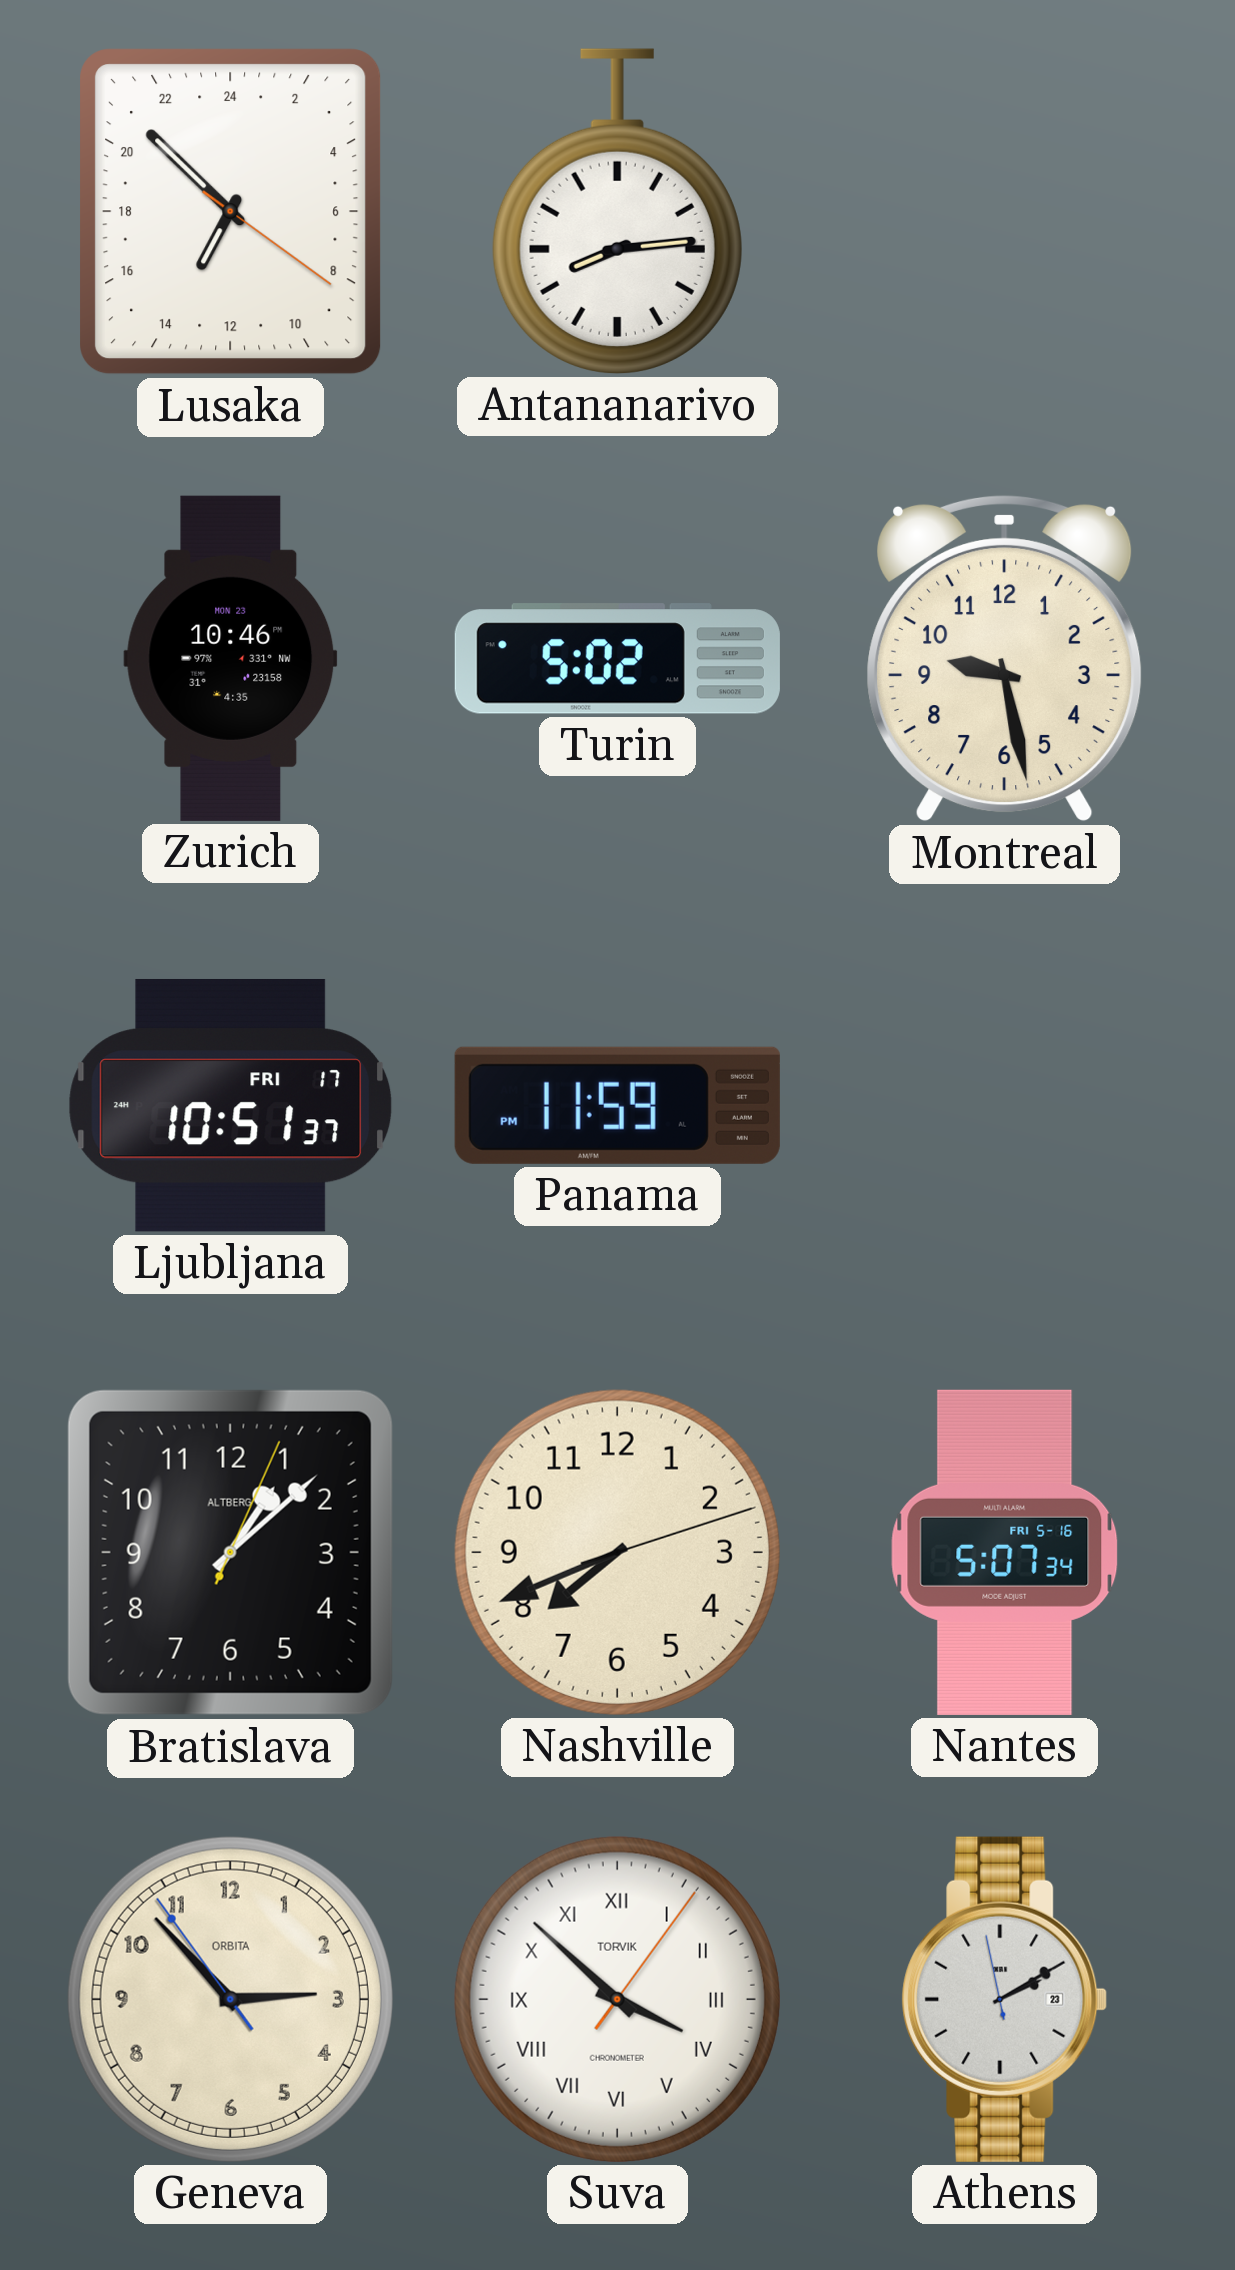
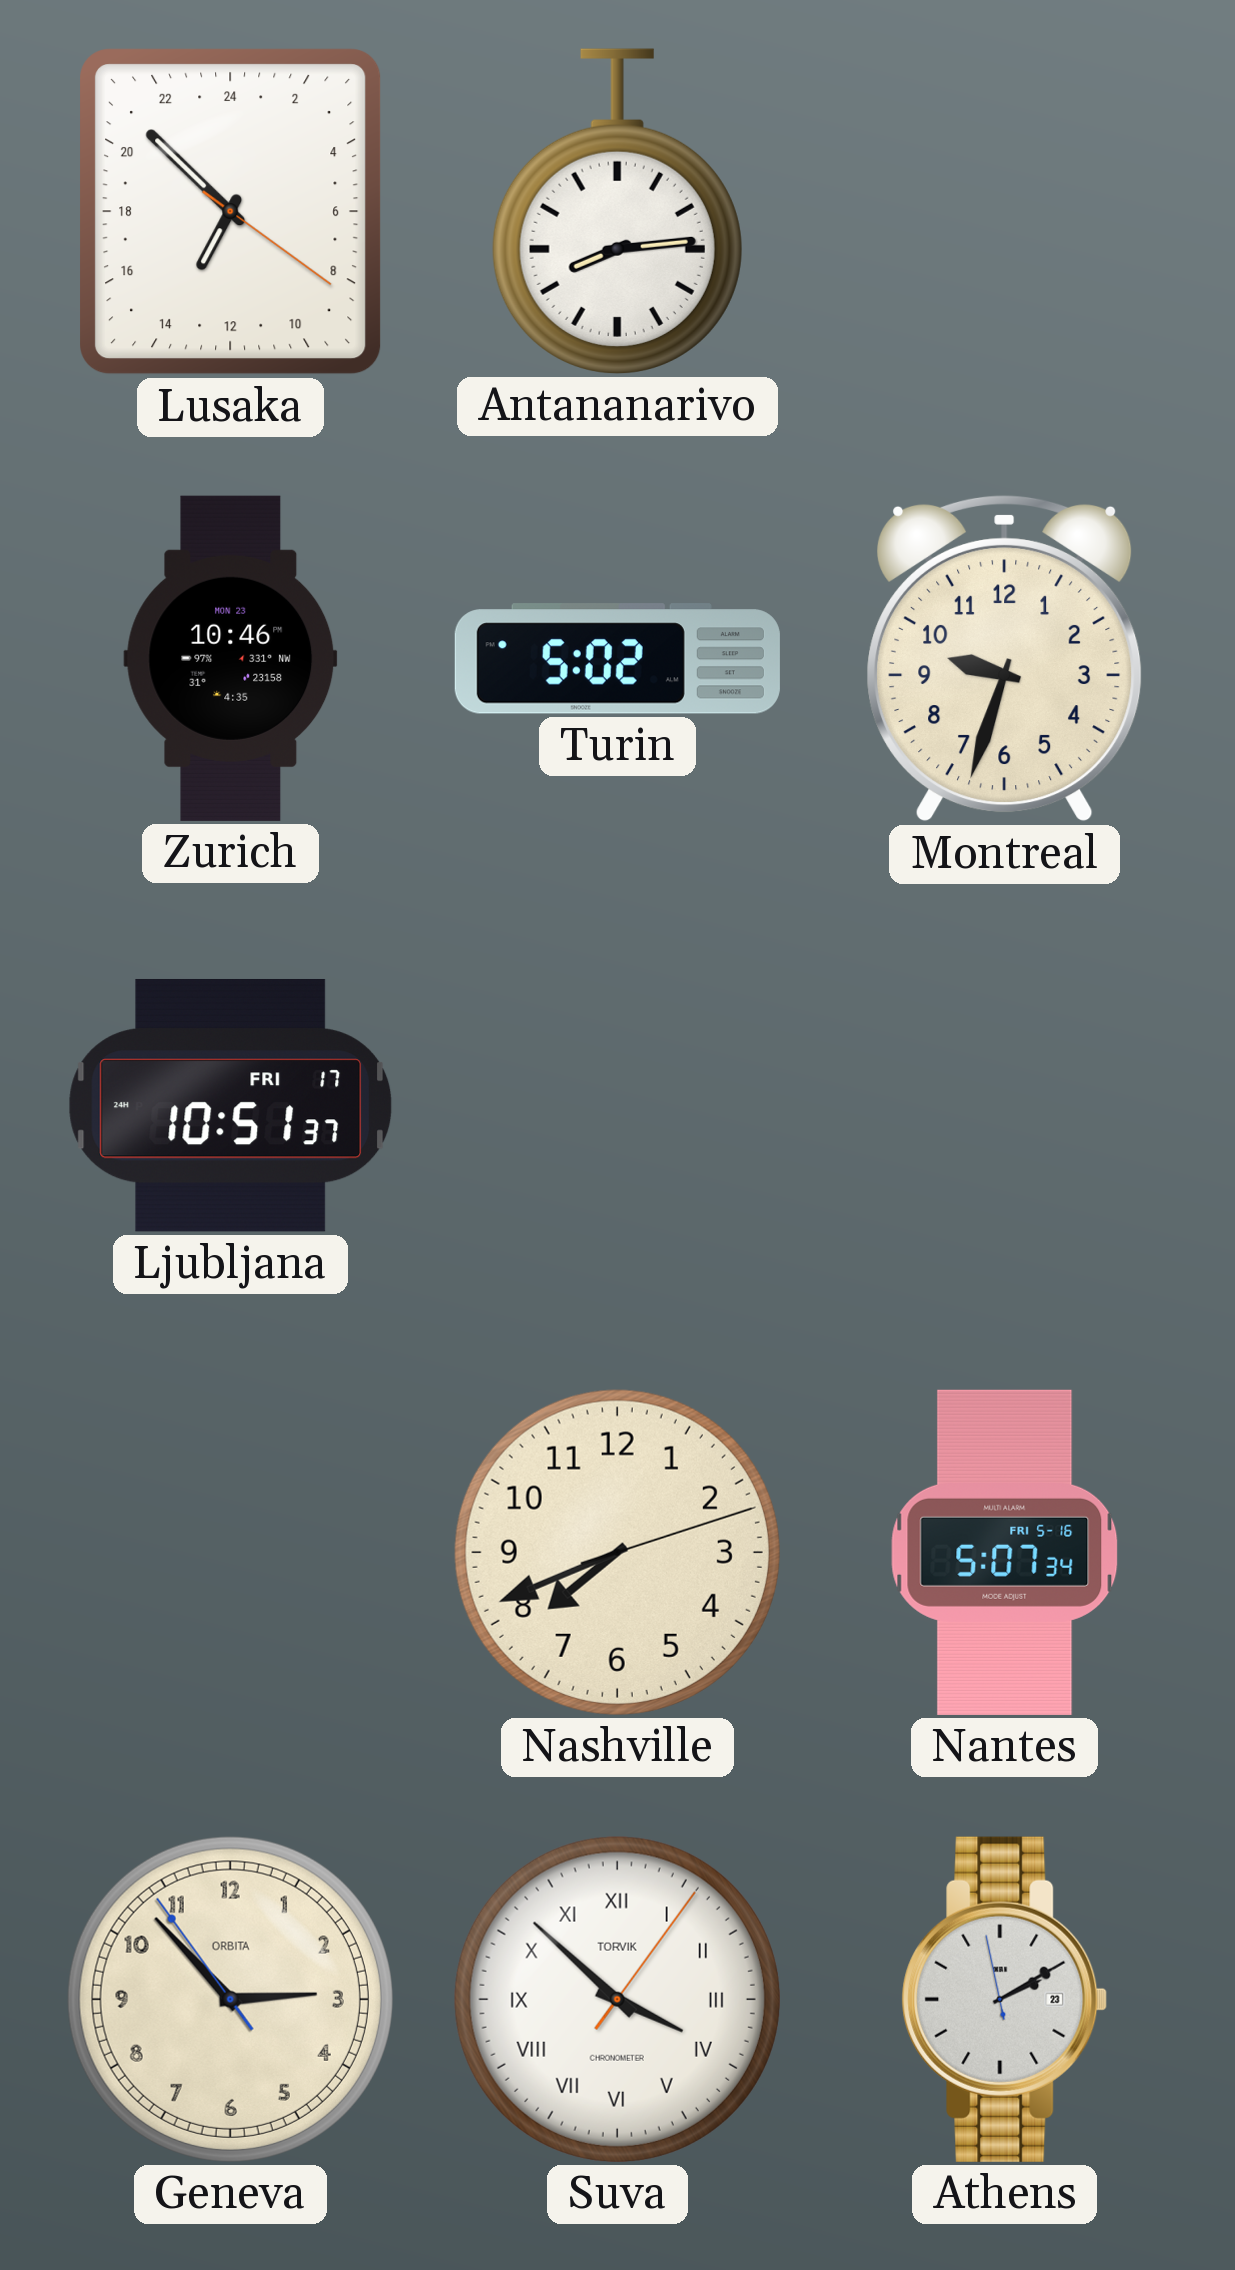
Montreal: 9:28 -> 9:33
Panama: 11:59 -> none
Bratislava: 1:08 -> none
